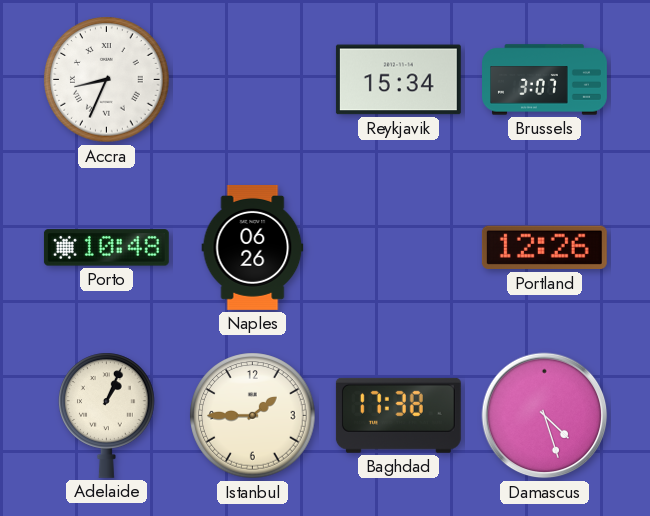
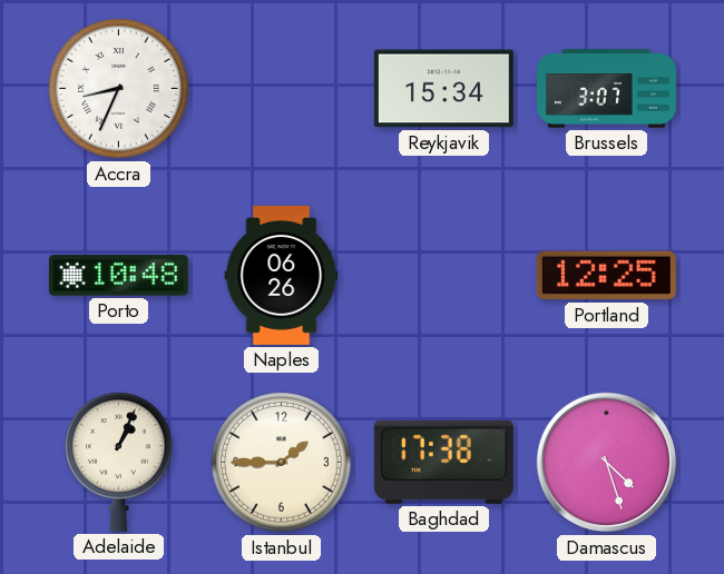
Portland: 12:26 -> 12:25
